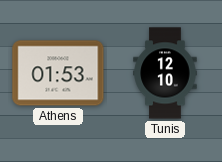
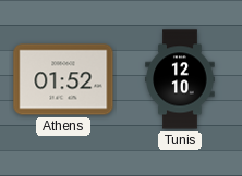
Athens: 01:53 -> 01:52
